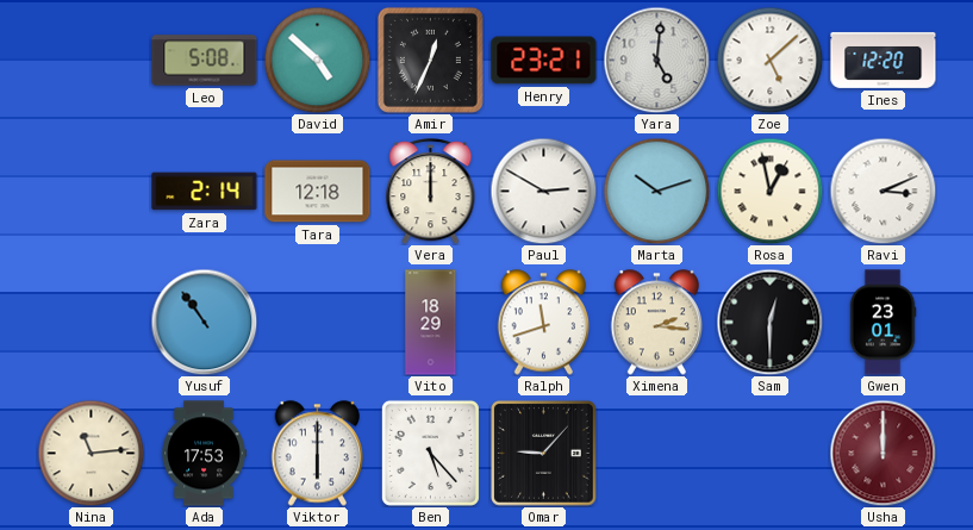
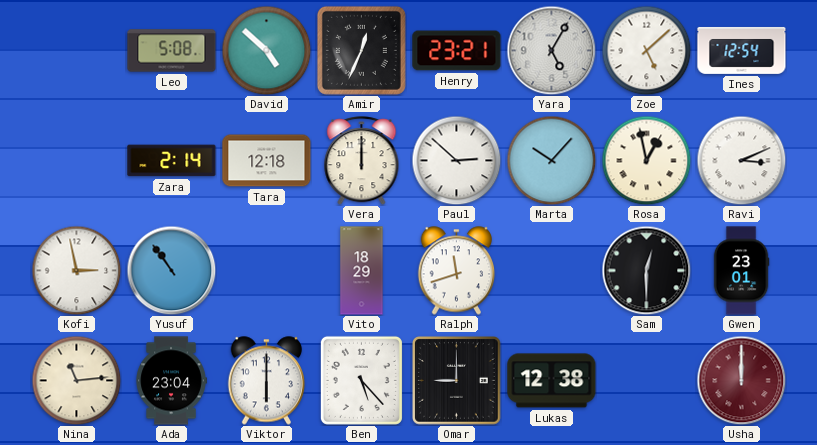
Yara: 5:01 -> 5:05
Ines: 12:20 -> 12:54
Paul: 2:50 -> 2:52
Marta: 10:12 -> 10:07
Kofi: none -> 2:58
Ximena: 2:16 -> none
Ada: 17:53 -> 23:04
Omar: 9:07 -> 9:00
Lukas: none -> 12:38
